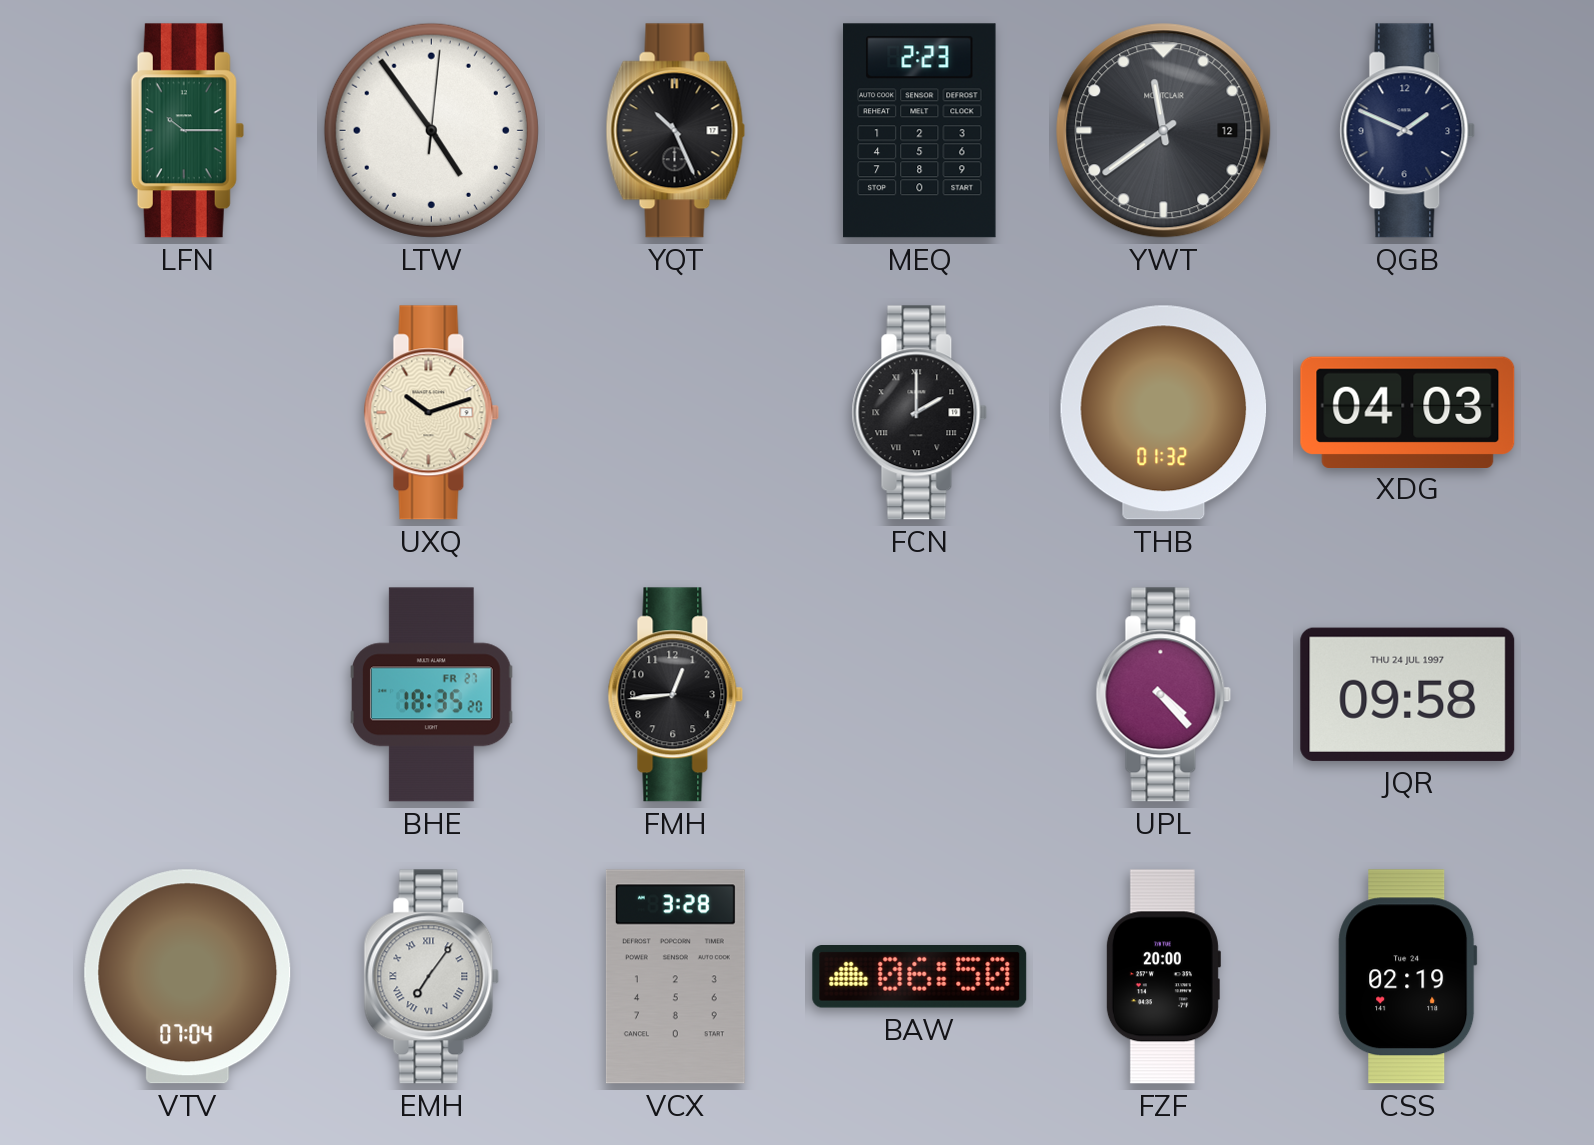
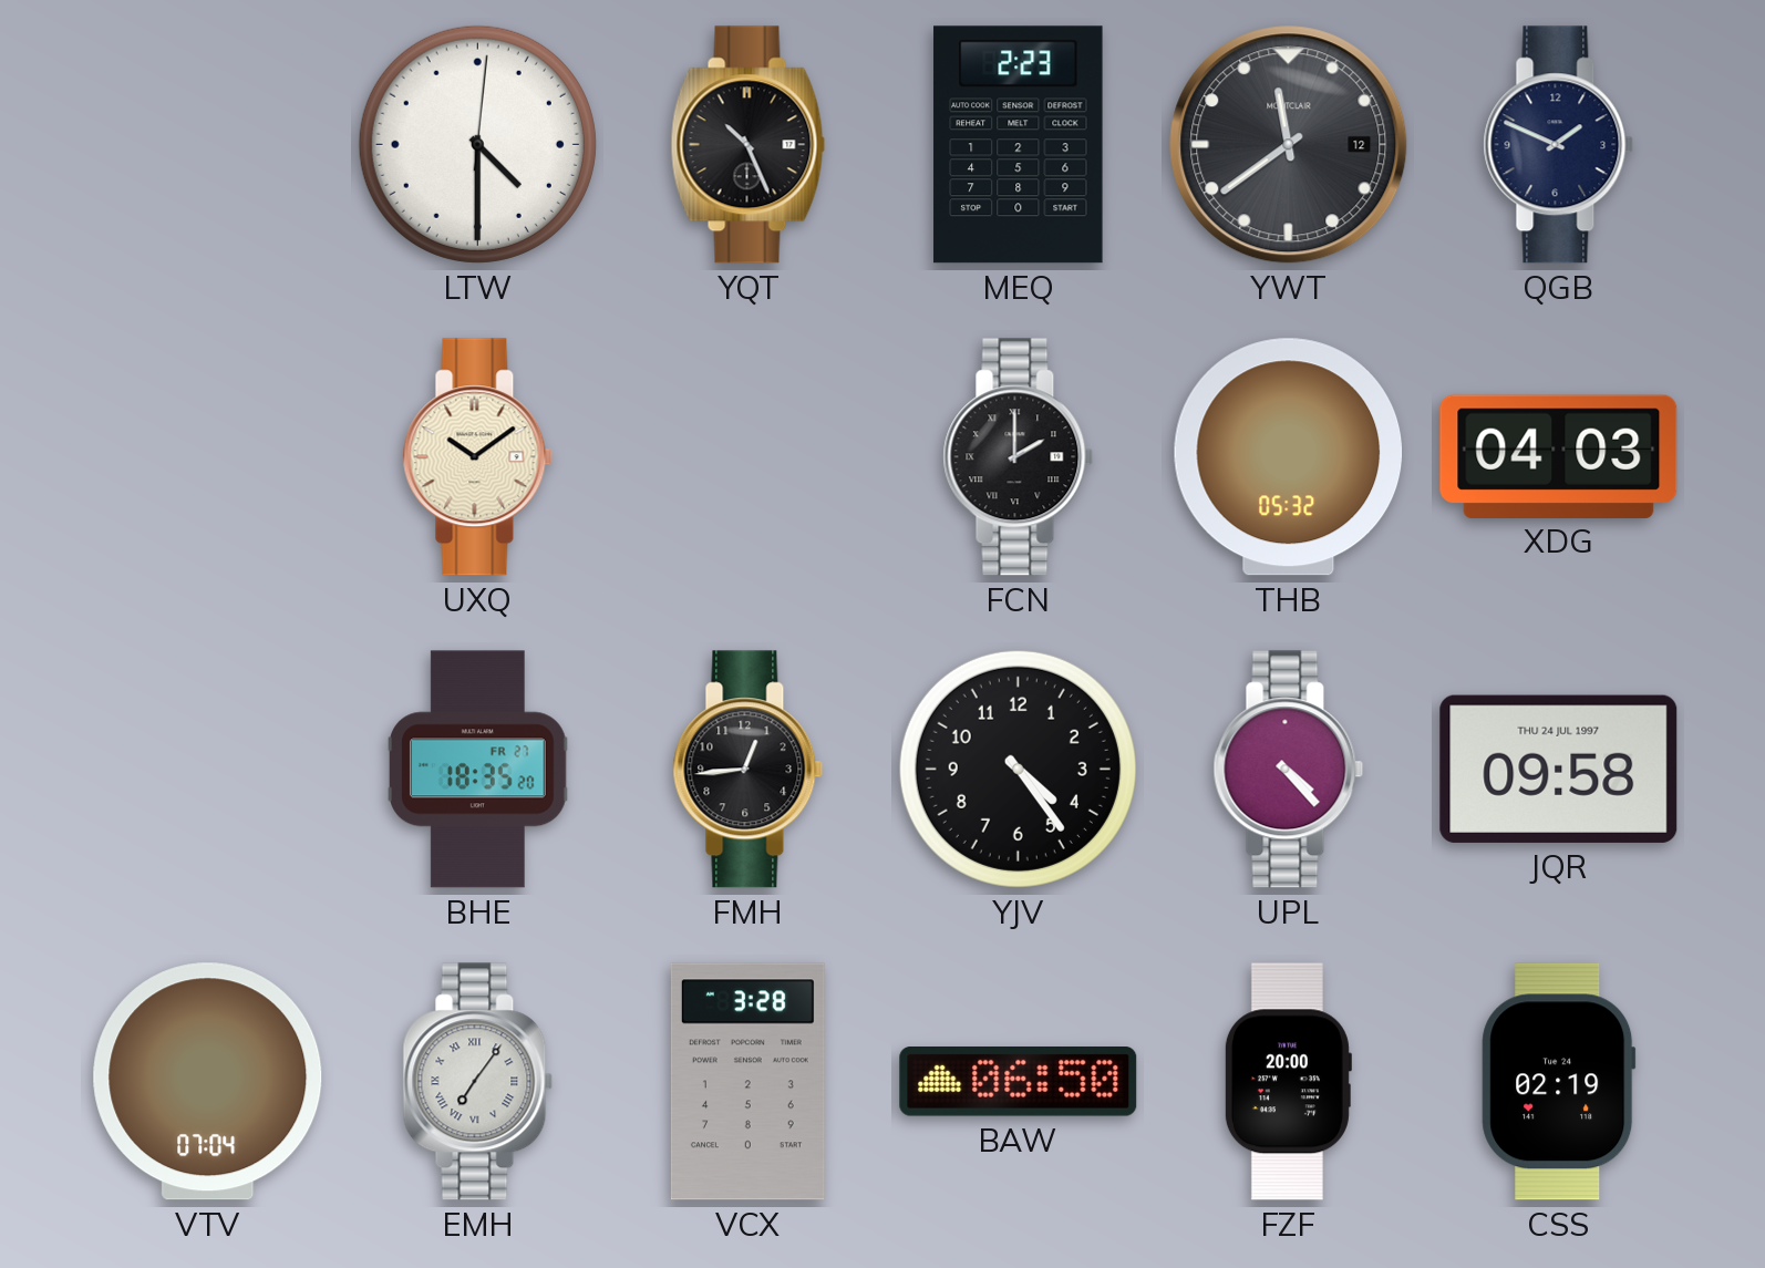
LFN: 10:15 -> none
LTW: 4:54 -> 4:30
UXQ: 10:12 -> 10:09
THB: 01:32 -> 05:32
YJV: none -> 4:24
